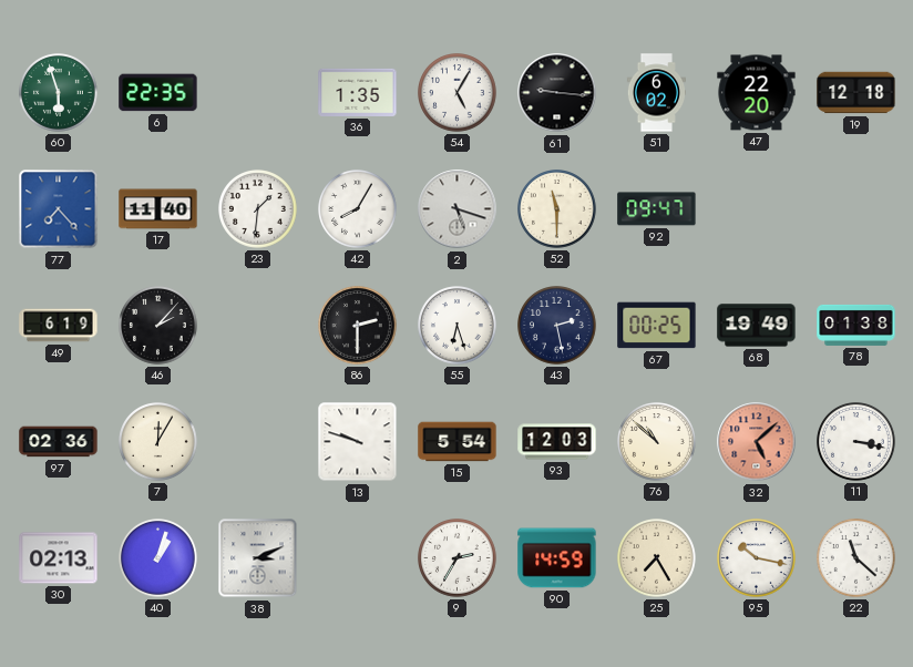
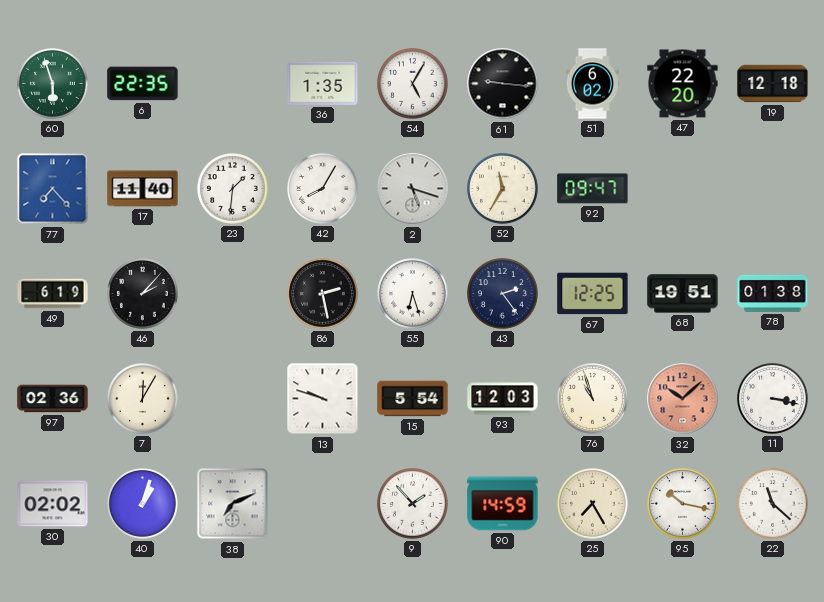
52: 11:30 -> 11:35
86: 2:30 -> 2:28
43: 2:28 -> 2:24
67: 00:25 -> 12:25
68: 19:49 -> 19:51
76: 10:52 -> 10:57
32: 5:08 -> 10:08
30: 02:13 -> 02:02
38: 3:11 -> 7:11
9: 2:35 -> 1:53
